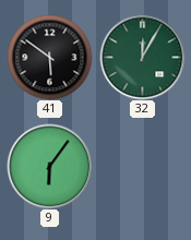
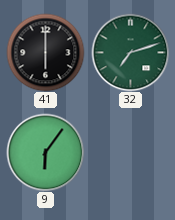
41: 5:51 -> 6:00
32: 12:05 -> 7:12
